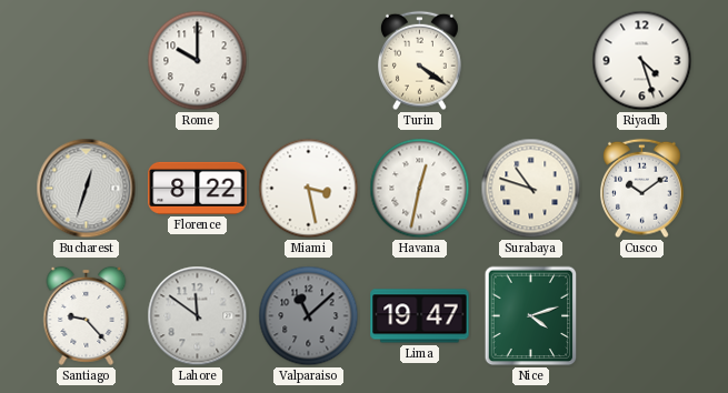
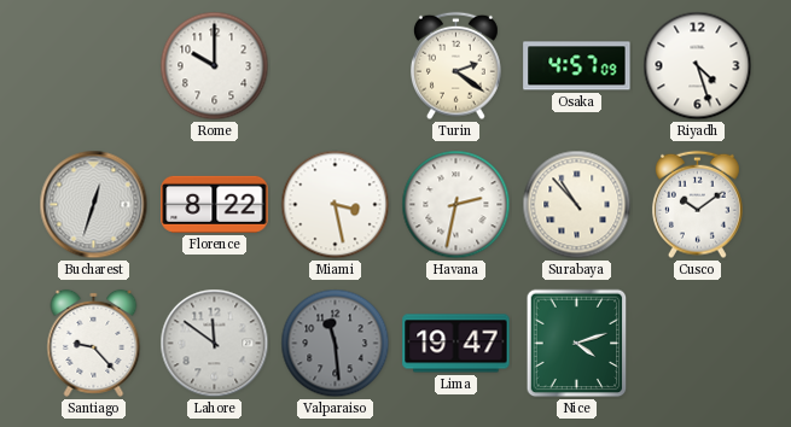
Turin: 4:21 -> 2:21
Osaka: none -> 4:57
Havana: 12:32 -> 2:32
Surabaya: 10:48 -> 10:53
Valparaiso: 11:08 -> 11:29
